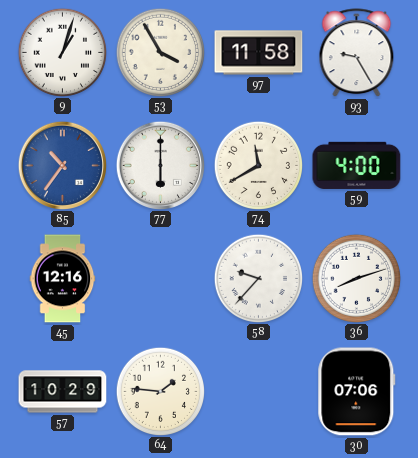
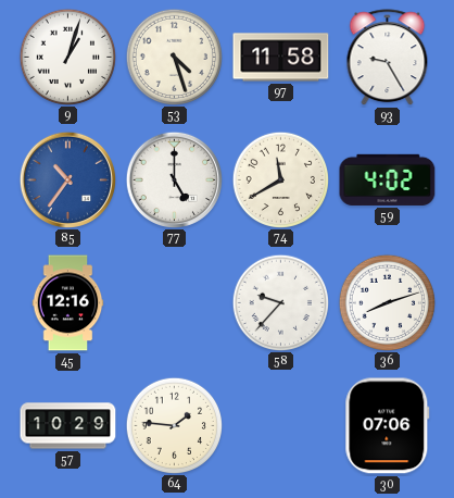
53: 3:55 -> 4:27
77: 6:00 -> 5:00
59: 4:00 -> 4:02
